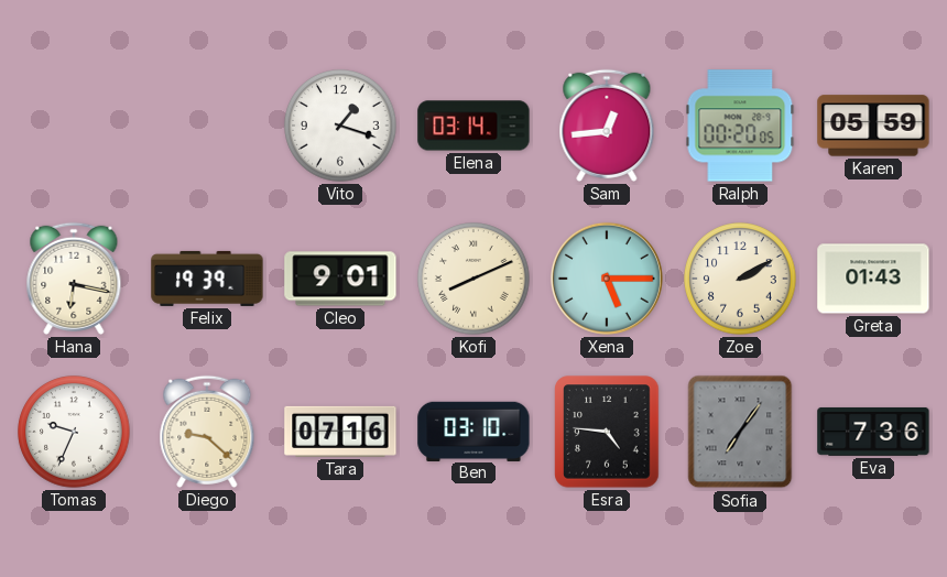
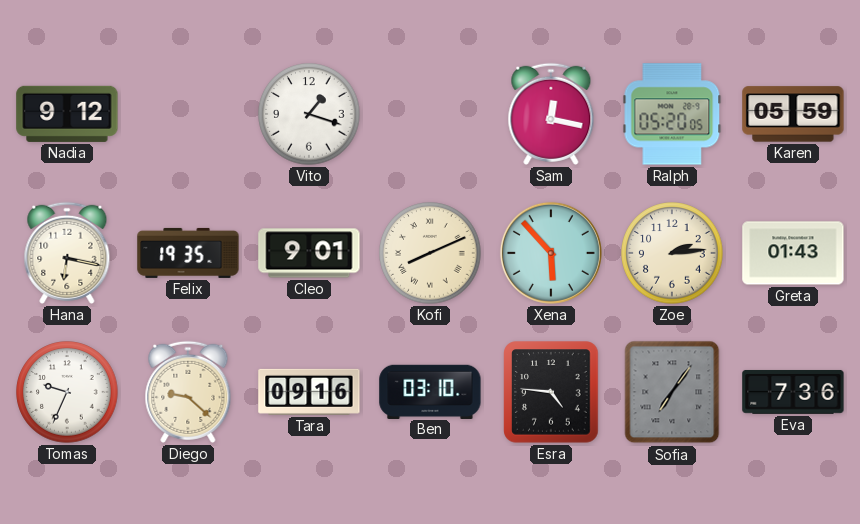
Nadia: none -> 9:12
Elena: 03:14 -> none
Sam: 12:44 -> 12:17
Ralph: 00:20 -> 05:20
Felix: 19:39 -> 19:35
Xena: 5:15 -> 5:53
Zoe: 2:10 -> 2:14
Tara: 07:16 -> 09:16
